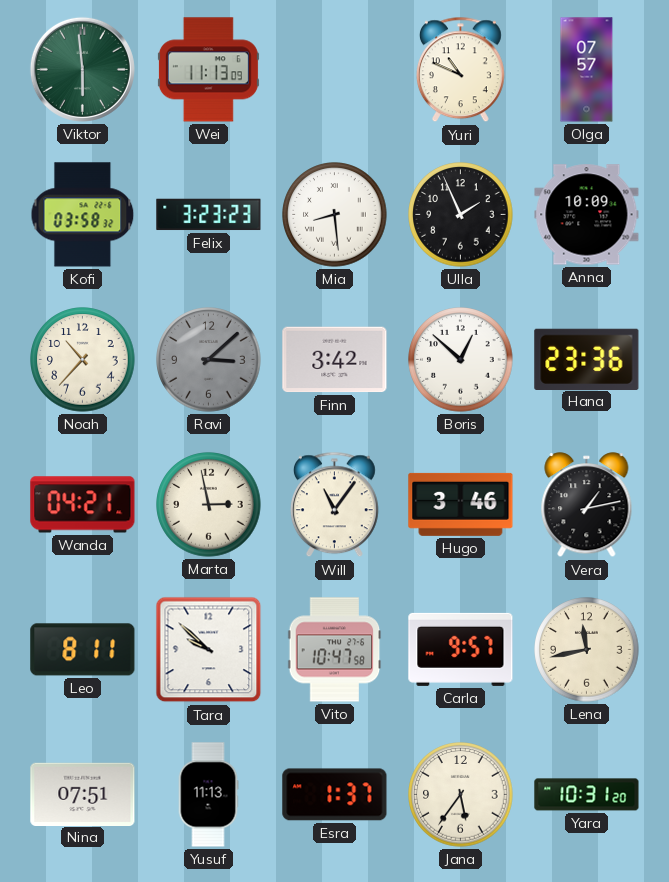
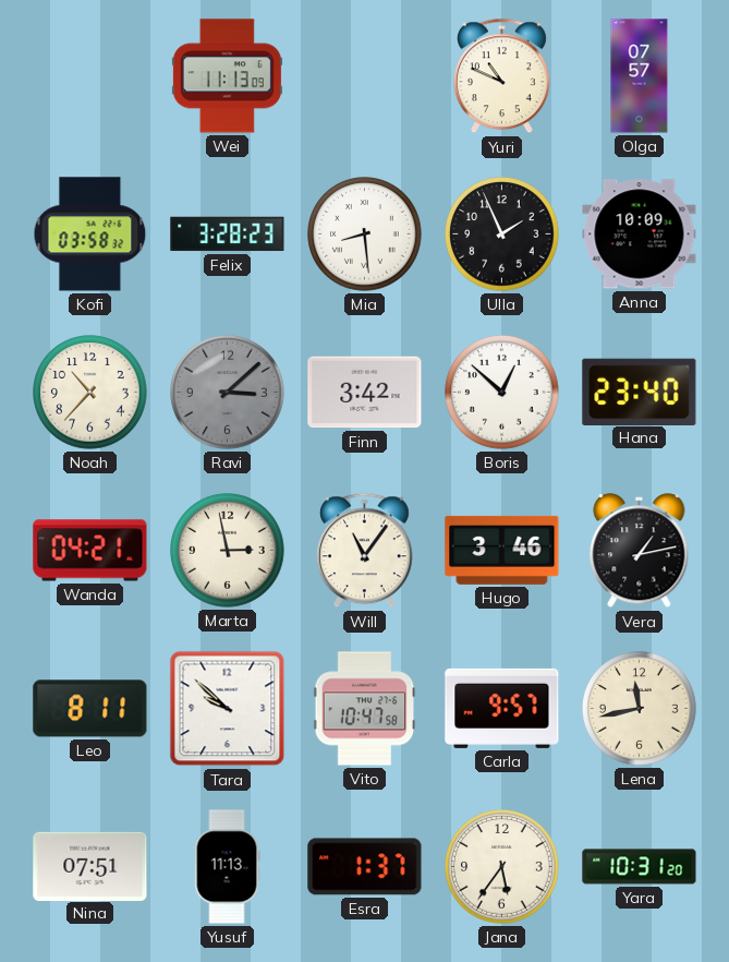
Viktor: 5:59 -> none
Felix: 3:23 -> 3:28
Hana: 23:36 -> 23:40
